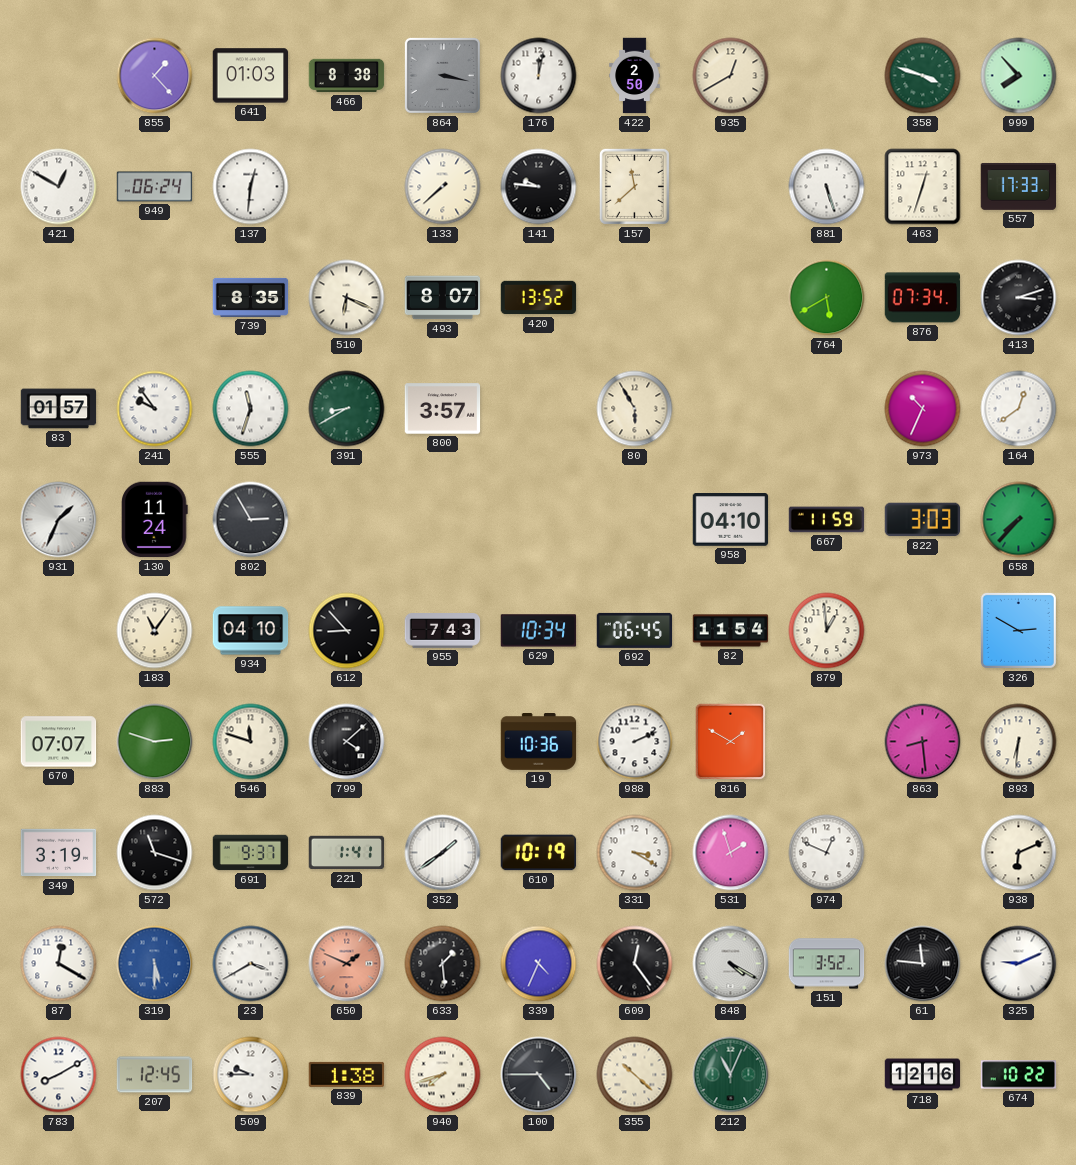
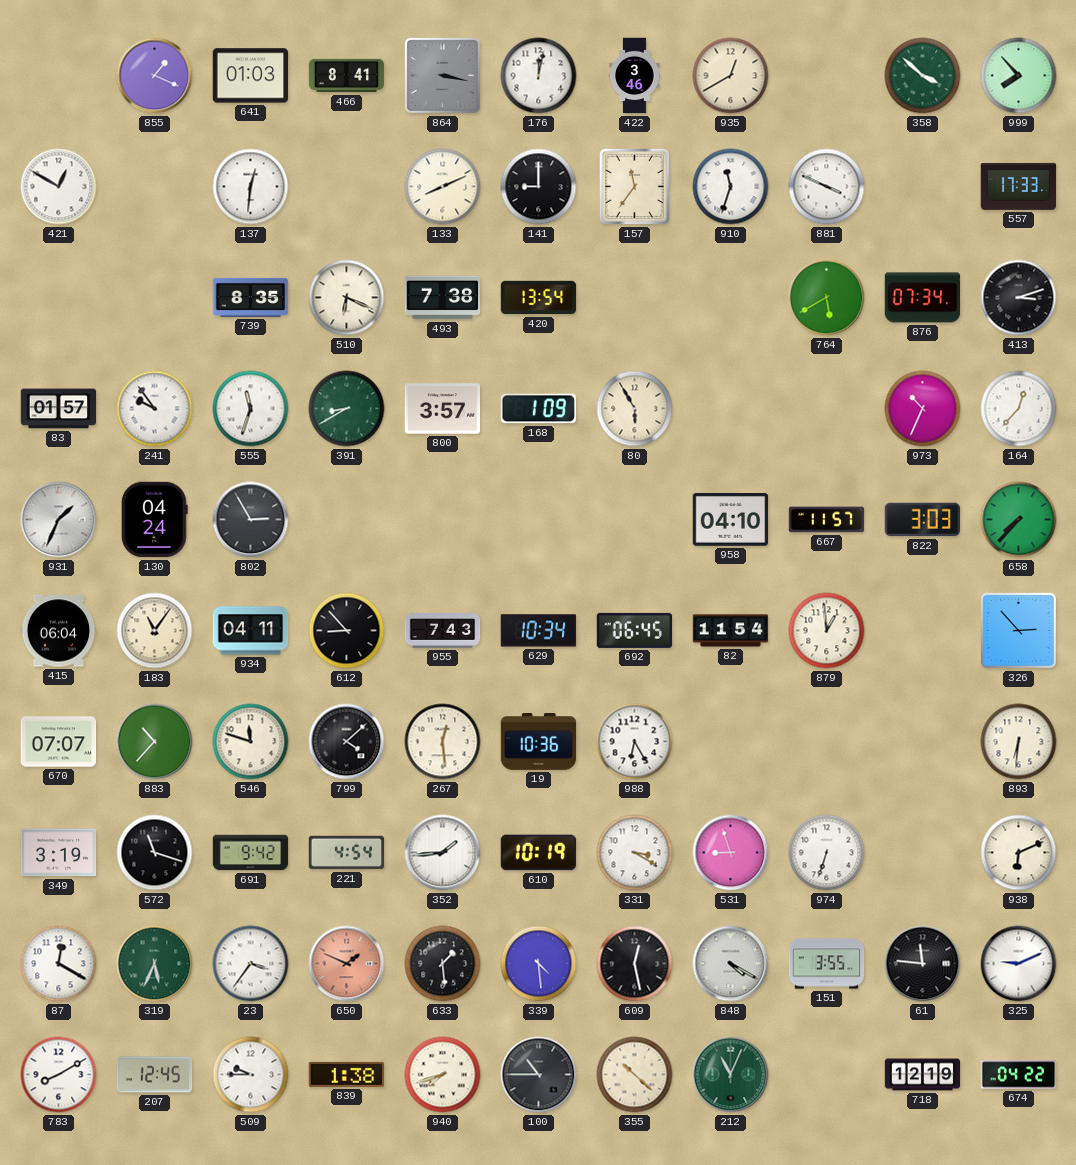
855: 1:23 -> 1:19
466: 8:38 -> 8:41
422: 2:50 -> 3:46
358: 3:48 -> 3:52
949: 06:24 -> none
133: 7:38 -> 8:11
141: 9:46 -> 9:00
157: 11:38 -> 11:36
910: none -> 11:33
881: 5:27 -> 3:49
463: 12:33 -> none
493: 8:07 -> 7:38
420: 13:52 -> 13:54
168: none -> 1:09
164: 12:39 -> 12:37
130: 11:24 -> 04:24
667: 11:59 -> 11:57
415: none -> 06:04
934: 04:10 -> 04:11
326: 2:50 -> 2:53
883: 2:48 -> 10:37
267: none -> 12:29
988: 2:11 -> 6:25
816: 1:50 -> none
863: 8:29 -> none
691: 9:37 -> 9:42
221: 1:41 -> 4:54
352: 1:39 -> 1:44
531: 1:57 -> 8:57
974: 12:49 -> 6:33
319: 5:30 -> 5:34
319 dial: blue -> green
23: 3:40 -> 3:36
339: 4:34 -> 4:29
609: 12:24 -> 12:28
151: 3:52 -> 3:55
100: 4:45 -> 10:45
718: 12:16 -> 12:19
674: 10:22 -> 04:22
